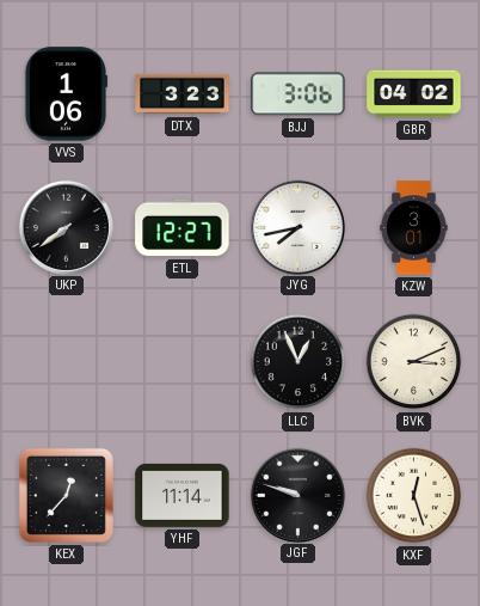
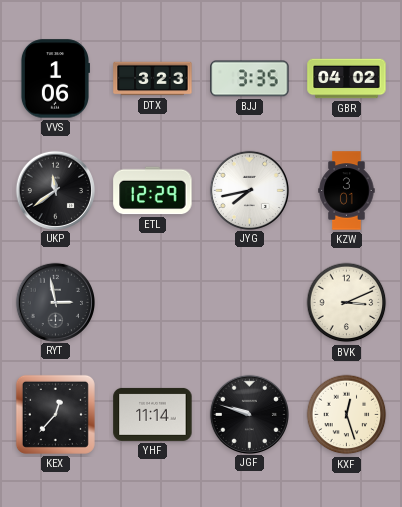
BJJ: 3:06 -> 3:35
UKP: 7:39 -> 11:39
ETL: 12:27 -> 12:29
RYT: none -> 2:58
LLC: 12:56 -> none
